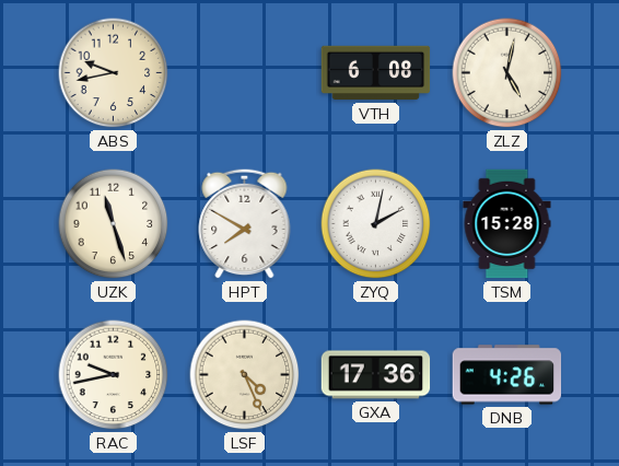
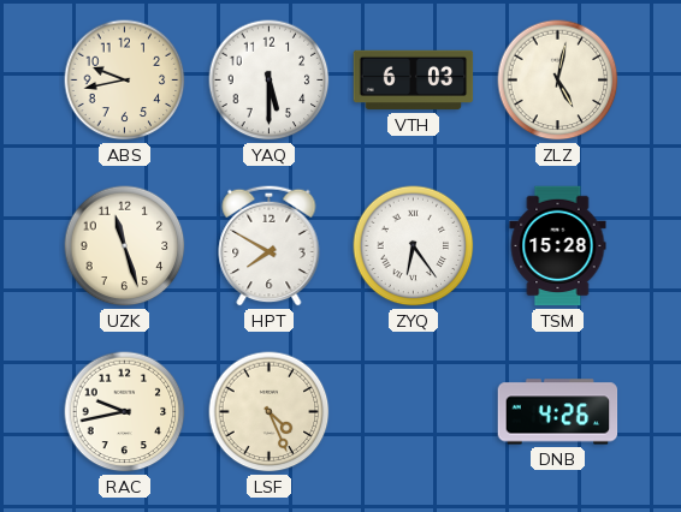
YAQ: none -> 5:30
VTH: 6:08 -> 6:03
ZYQ: 2:02 -> 6:24
GXA: 17:36 -> none
